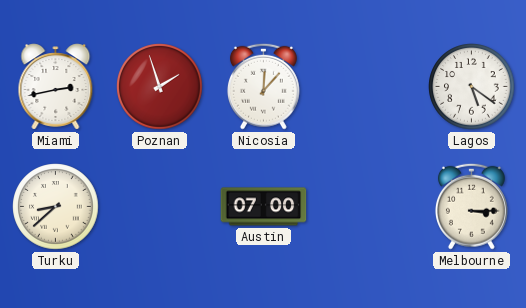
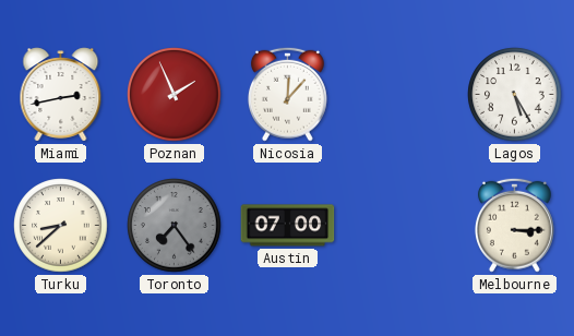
Poznan: 1:57 -> 1:56
Lagos: 5:21 -> 5:25
Toronto: none -> 7:24
